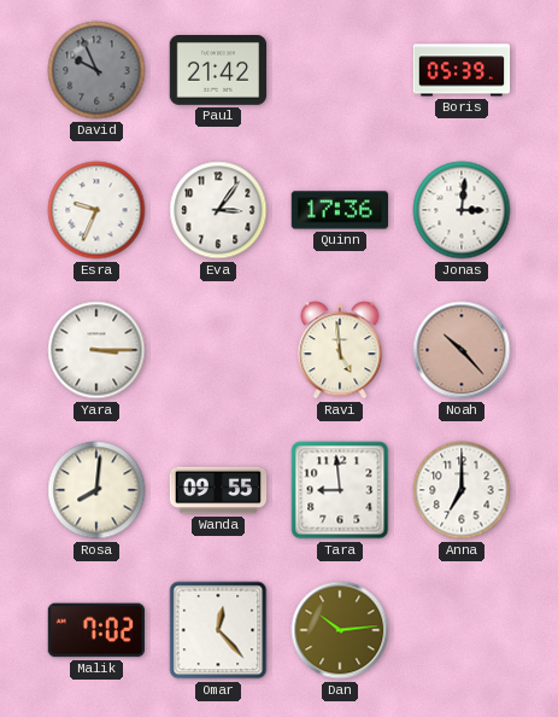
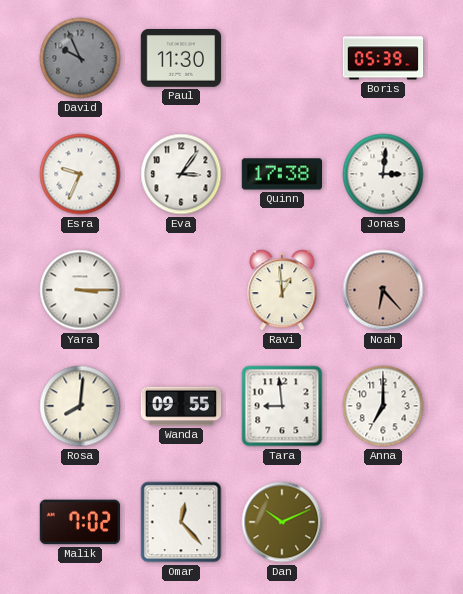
Paul: 21:42 -> 11:30
Quinn: 17:36 -> 17:38
Ravi: 4:59 -> 12:59
Noah: 10:23 -> 6:23
Dan: 10:14 -> 10:11
